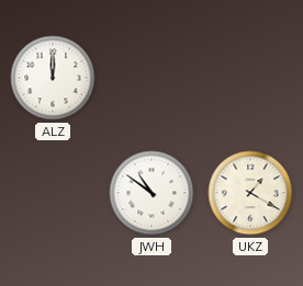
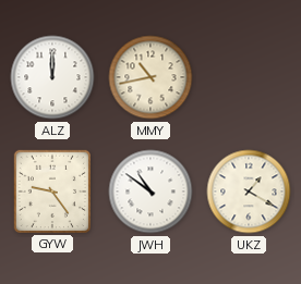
MMY: none -> 10:43
GYW: none -> 9:24
